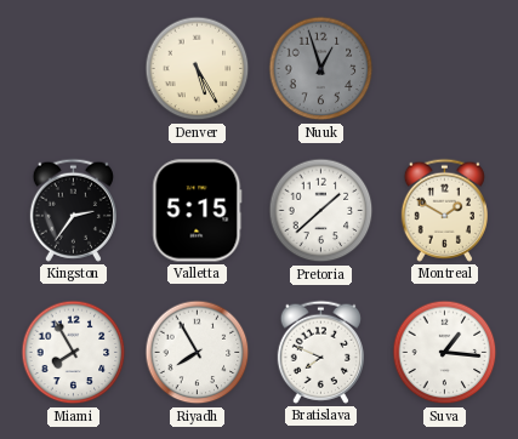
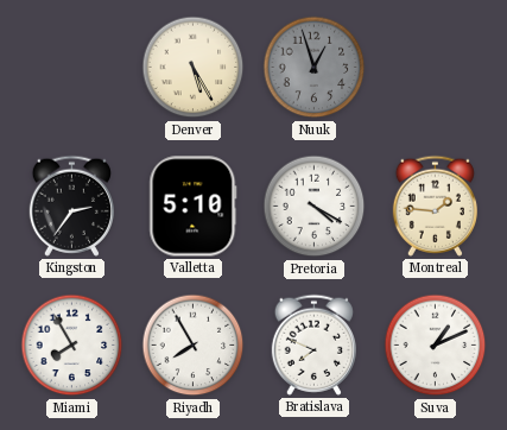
Valletta: 5:15 -> 5:10
Pretoria: 1:38 -> 4:20
Montreal: 1:50 -> 1:46
Suva: 1:16 -> 1:11
